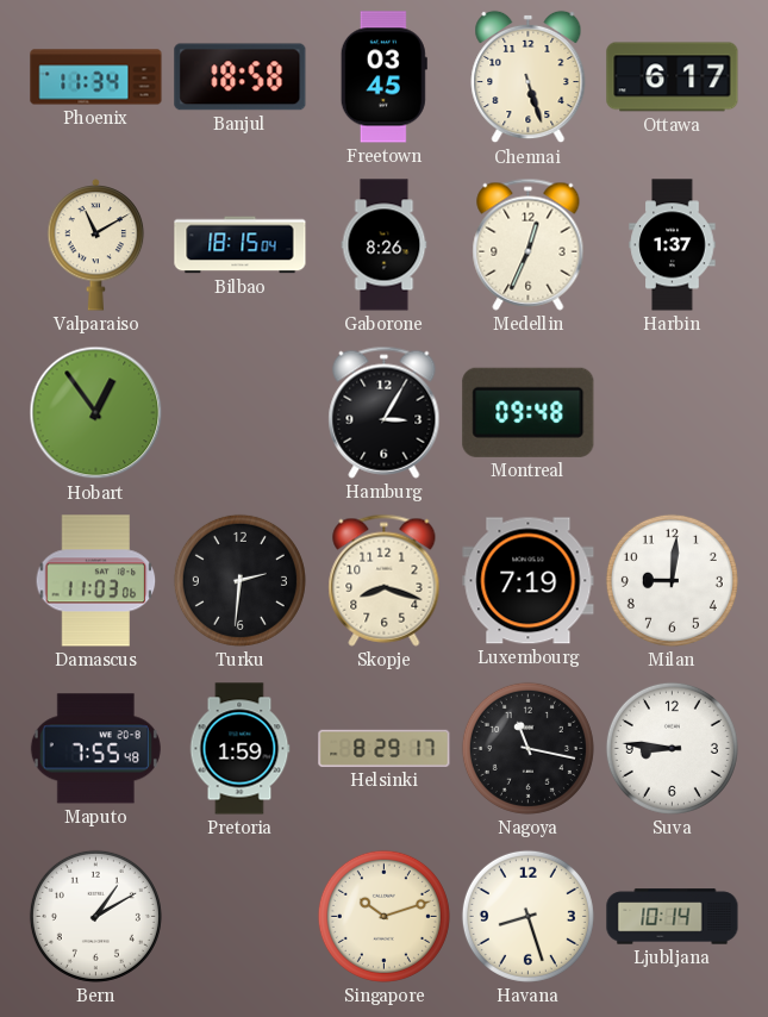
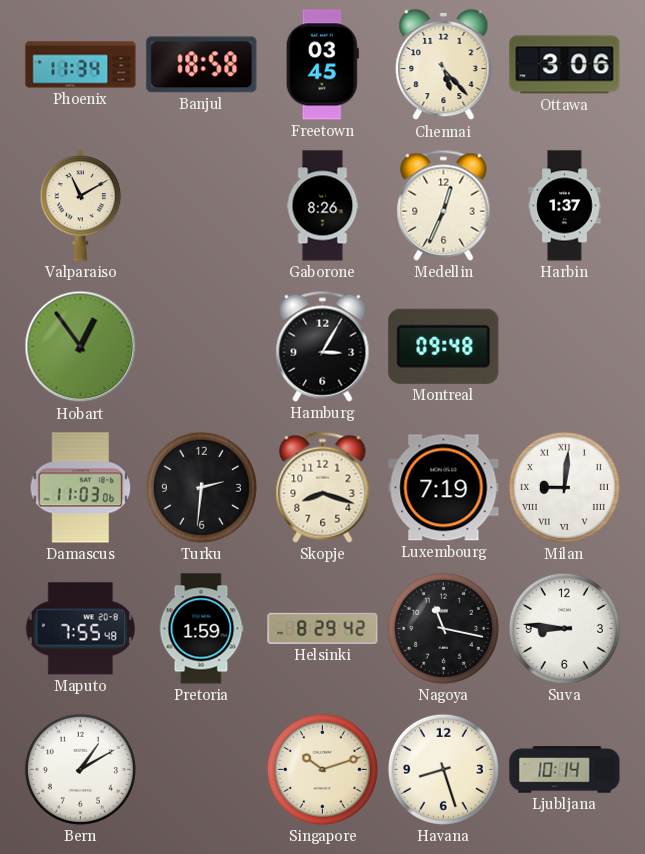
Chennai: 5:27 -> 5:23
Ottawa: 6:17 -> 3:06
Bilbao: 18:15 -> none
Milan numerals: Arabic -> Roman
Helsinki: 8:29:17 -> 8:29:42
